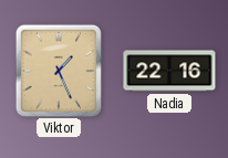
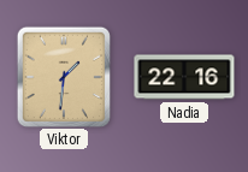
Viktor: 1:26 -> 1:31
